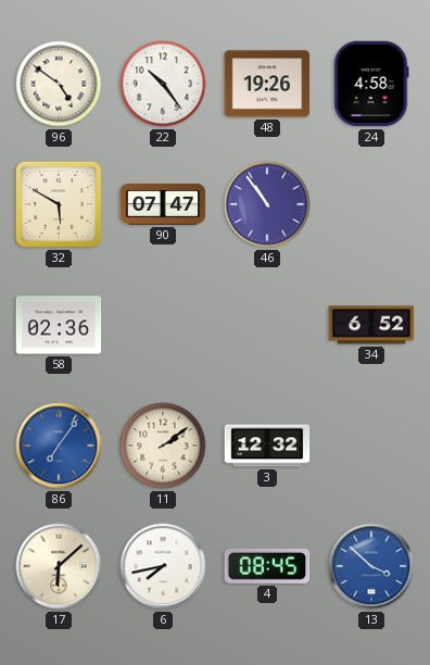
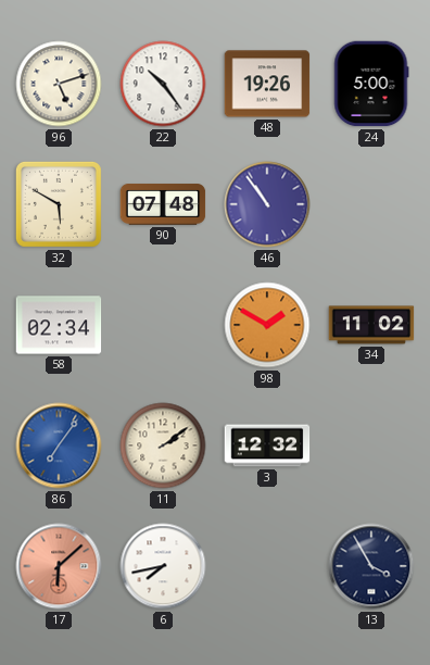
96: 4:51 -> 5:12
24: 4:58 -> 5:00
90: 07:47 -> 07:48
58: 02:36 -> 02:34
98: none -> 1:50
34: 6:52 -> 11:02
17 dial: cream -> salmon
4: 08:45 -> none
13: 3:52 -> 3:55
13 dial: blue -> navy
